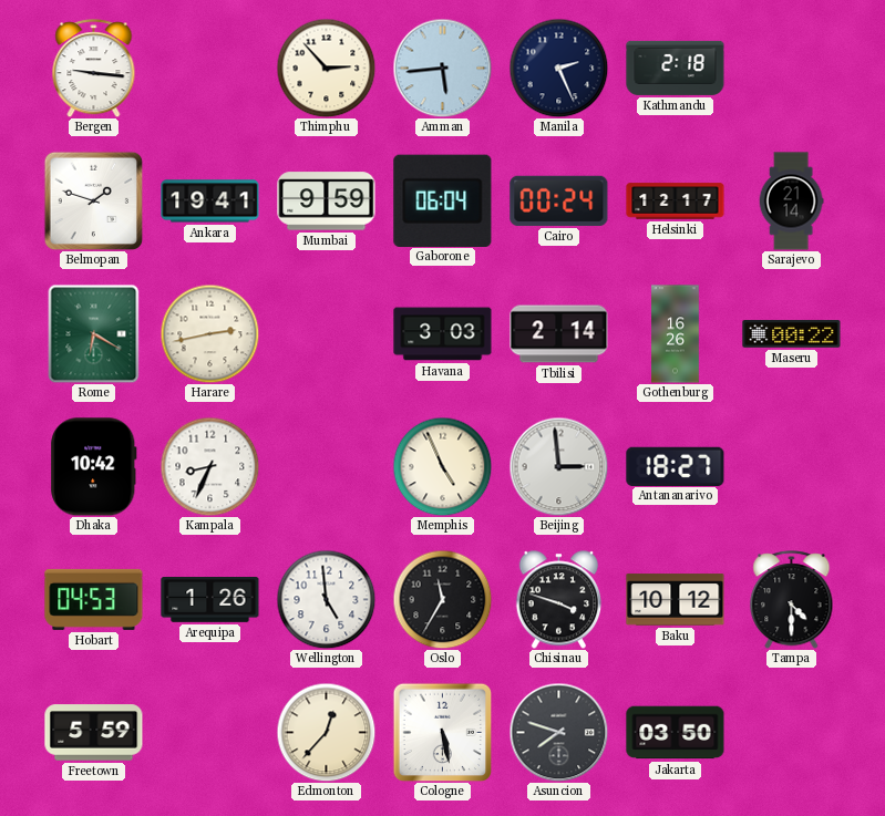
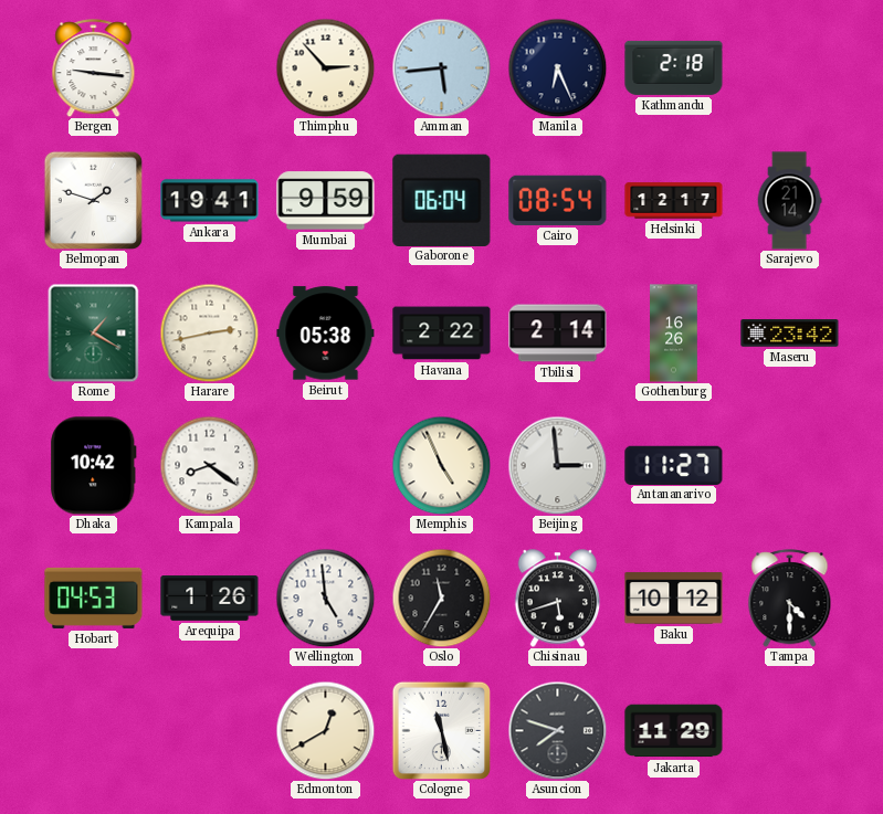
Manila: 2:26 -> 6:26
Cairo: 00:24 -> 08:54
Rome: 6:20 -> 1:20
Beirut: none -> 05:38
Havana: 3:03 -> 2:22
Maseru: 00:22 -> 23:42
Kampala: 8:34 -> 8:21
Antananarivo: 18:27 -> 11:27
Chisinau: 3:48 -> 5:42
Freetown: 5:59 -> none
Edmonton: 12:37 -> 12:40
Cologne: 5:28 -> 11:28
Jakarta: 03:50 -> 11:29
